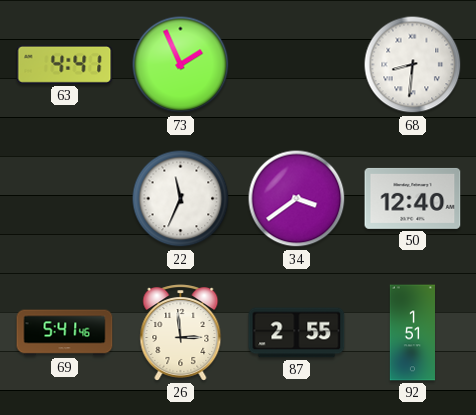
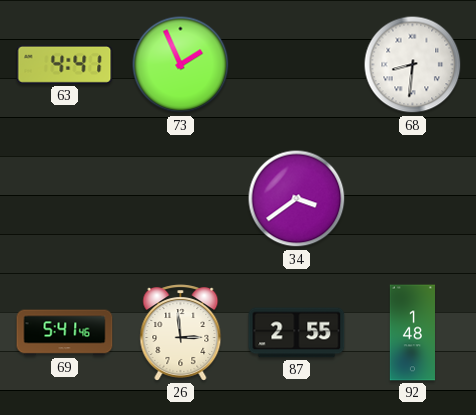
22: 11:34 -> none
50: 12:40 -> none
92: 1:51 -> 1:48
